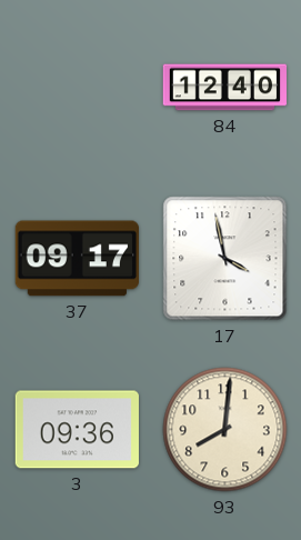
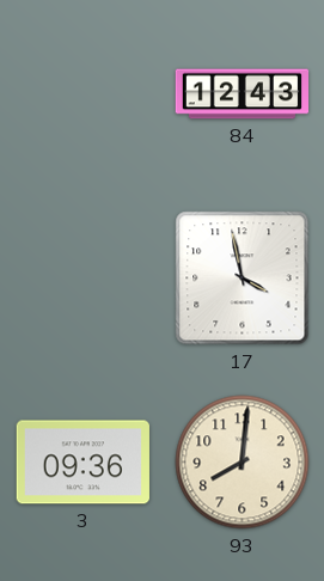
84: 12:40 -> 12:43
37: 09:17 -> none
